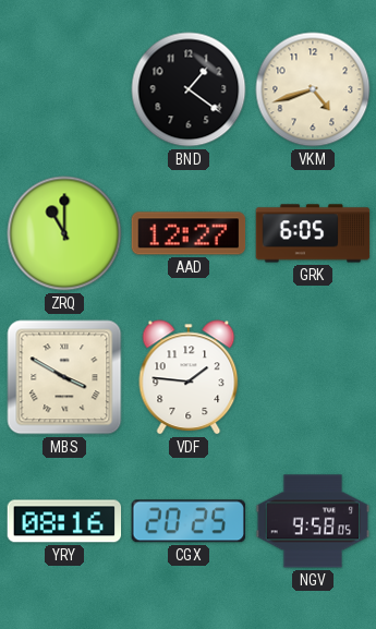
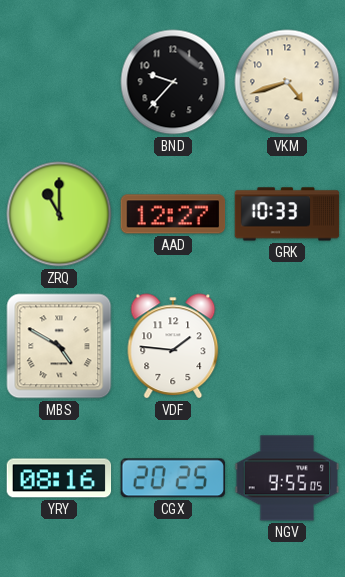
BND: 1:21 -> 9:37
GRK: 6:05 -> 10:33
MBS: 3:50 -> 4:50
NGV: 9:58 -> 9:55
